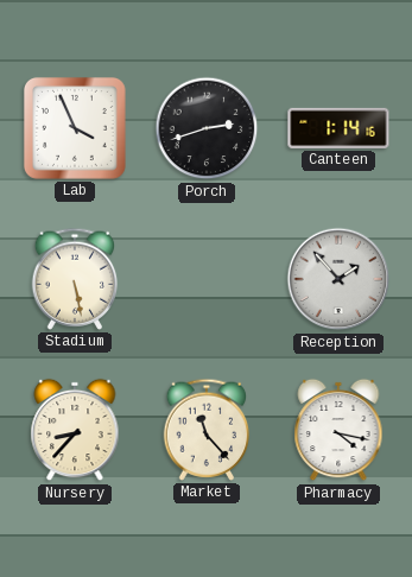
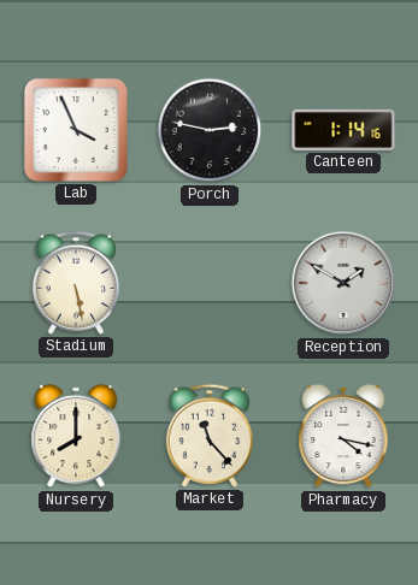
Porch: 2:42 -> 2:47
Reception: 1:53 -> 1:50
Nursery: 8:37 -> 8:00
